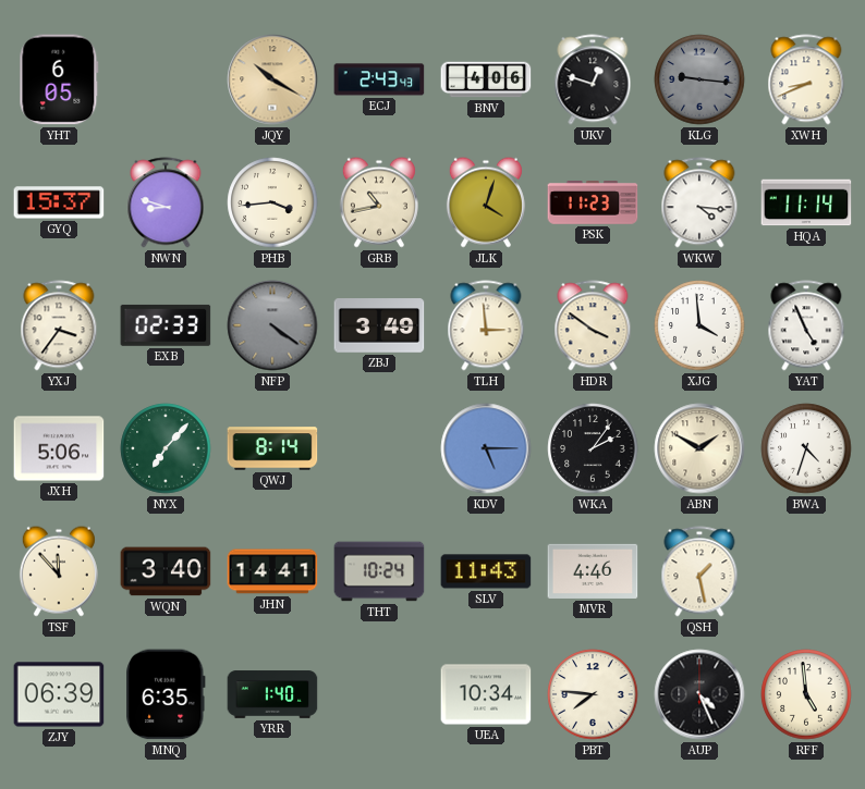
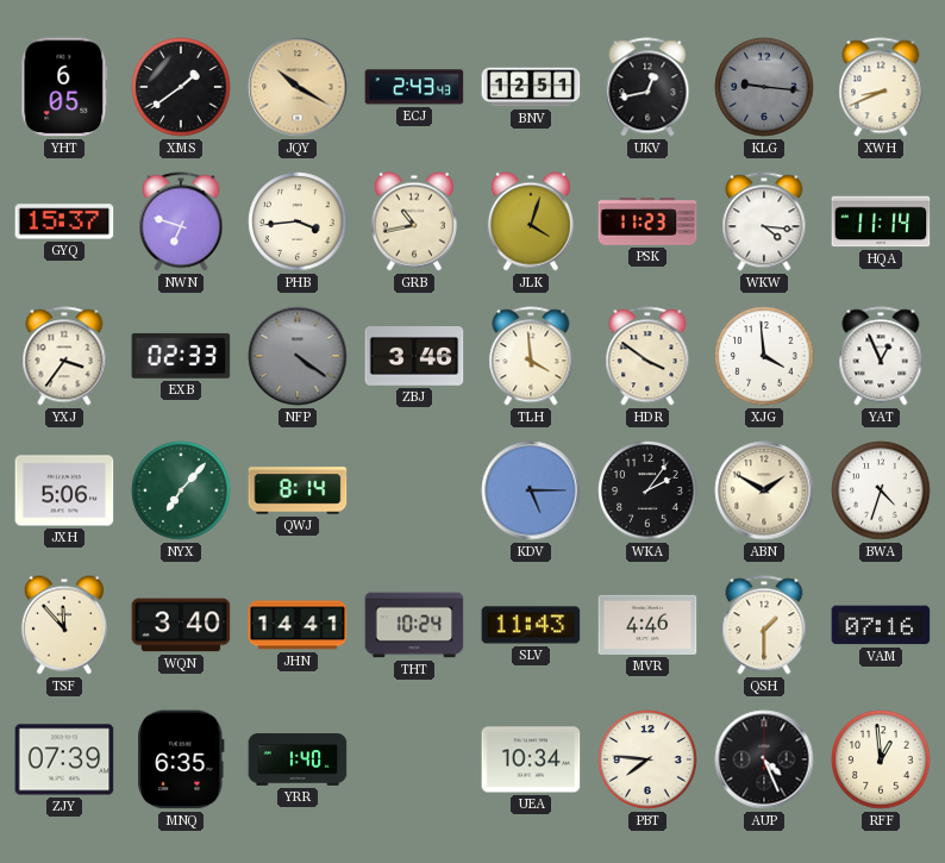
XMS: none -> 1:39
BNV: 4:06 -> 12:51
UKV: 12:48 -> 12:43
NWN: 8:48 -> 6:48
ZBJ: 3:49 -> 3:46
TLH: 2:59 -> 3:59
YAT: 4:56 -> 12:56
QSH: 1:28 -> 1:30
VAM: none -> 07:16
ZJY: 06:39 -> 07:39
RFF: 4:59 -> 12:59
